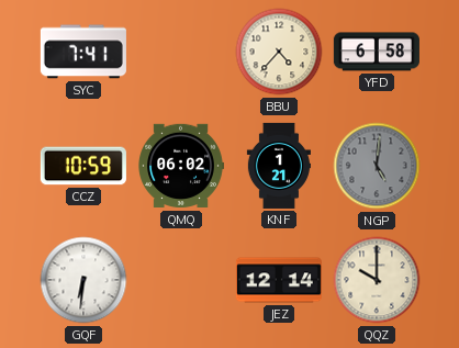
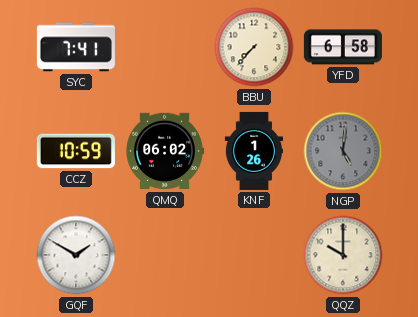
BBU: 4:37 -> 7:37
KNF: 1:21 -> 1:26
GQF: 6:31 -> 1:50
JEZ: 12:14 -> none
